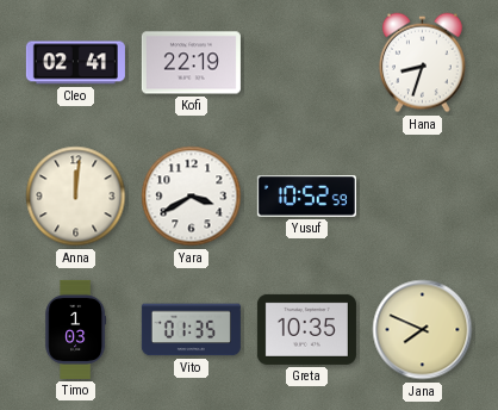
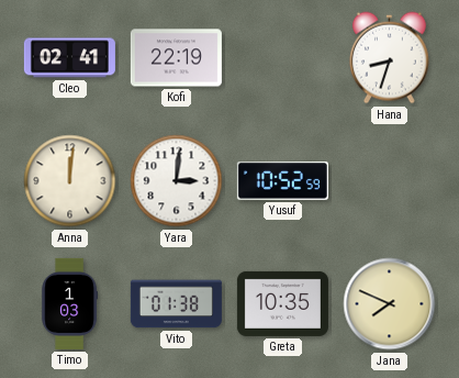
Yara: 3:40 -> 3:01
Vito: 01:35 -> 01:38
